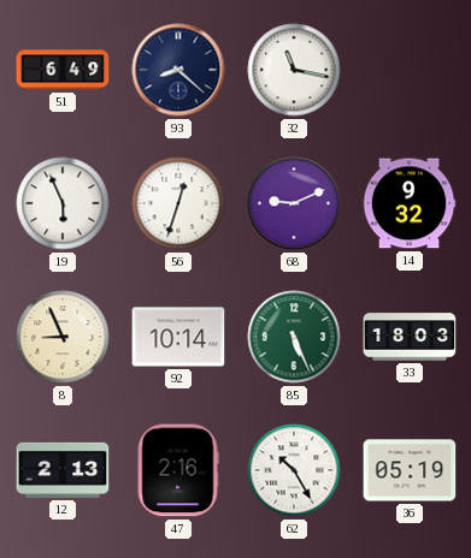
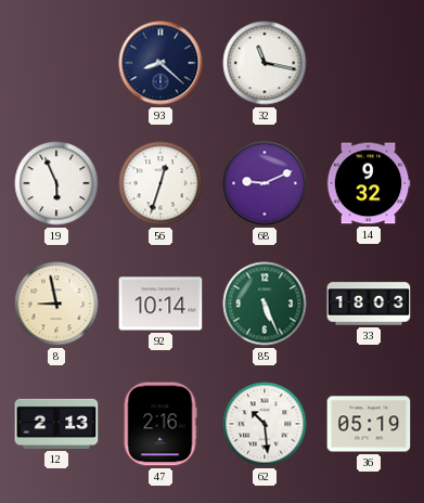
51: 6:49 -> none
8: 8:56 -> 8:58
62: 10:25 -> 10:29
